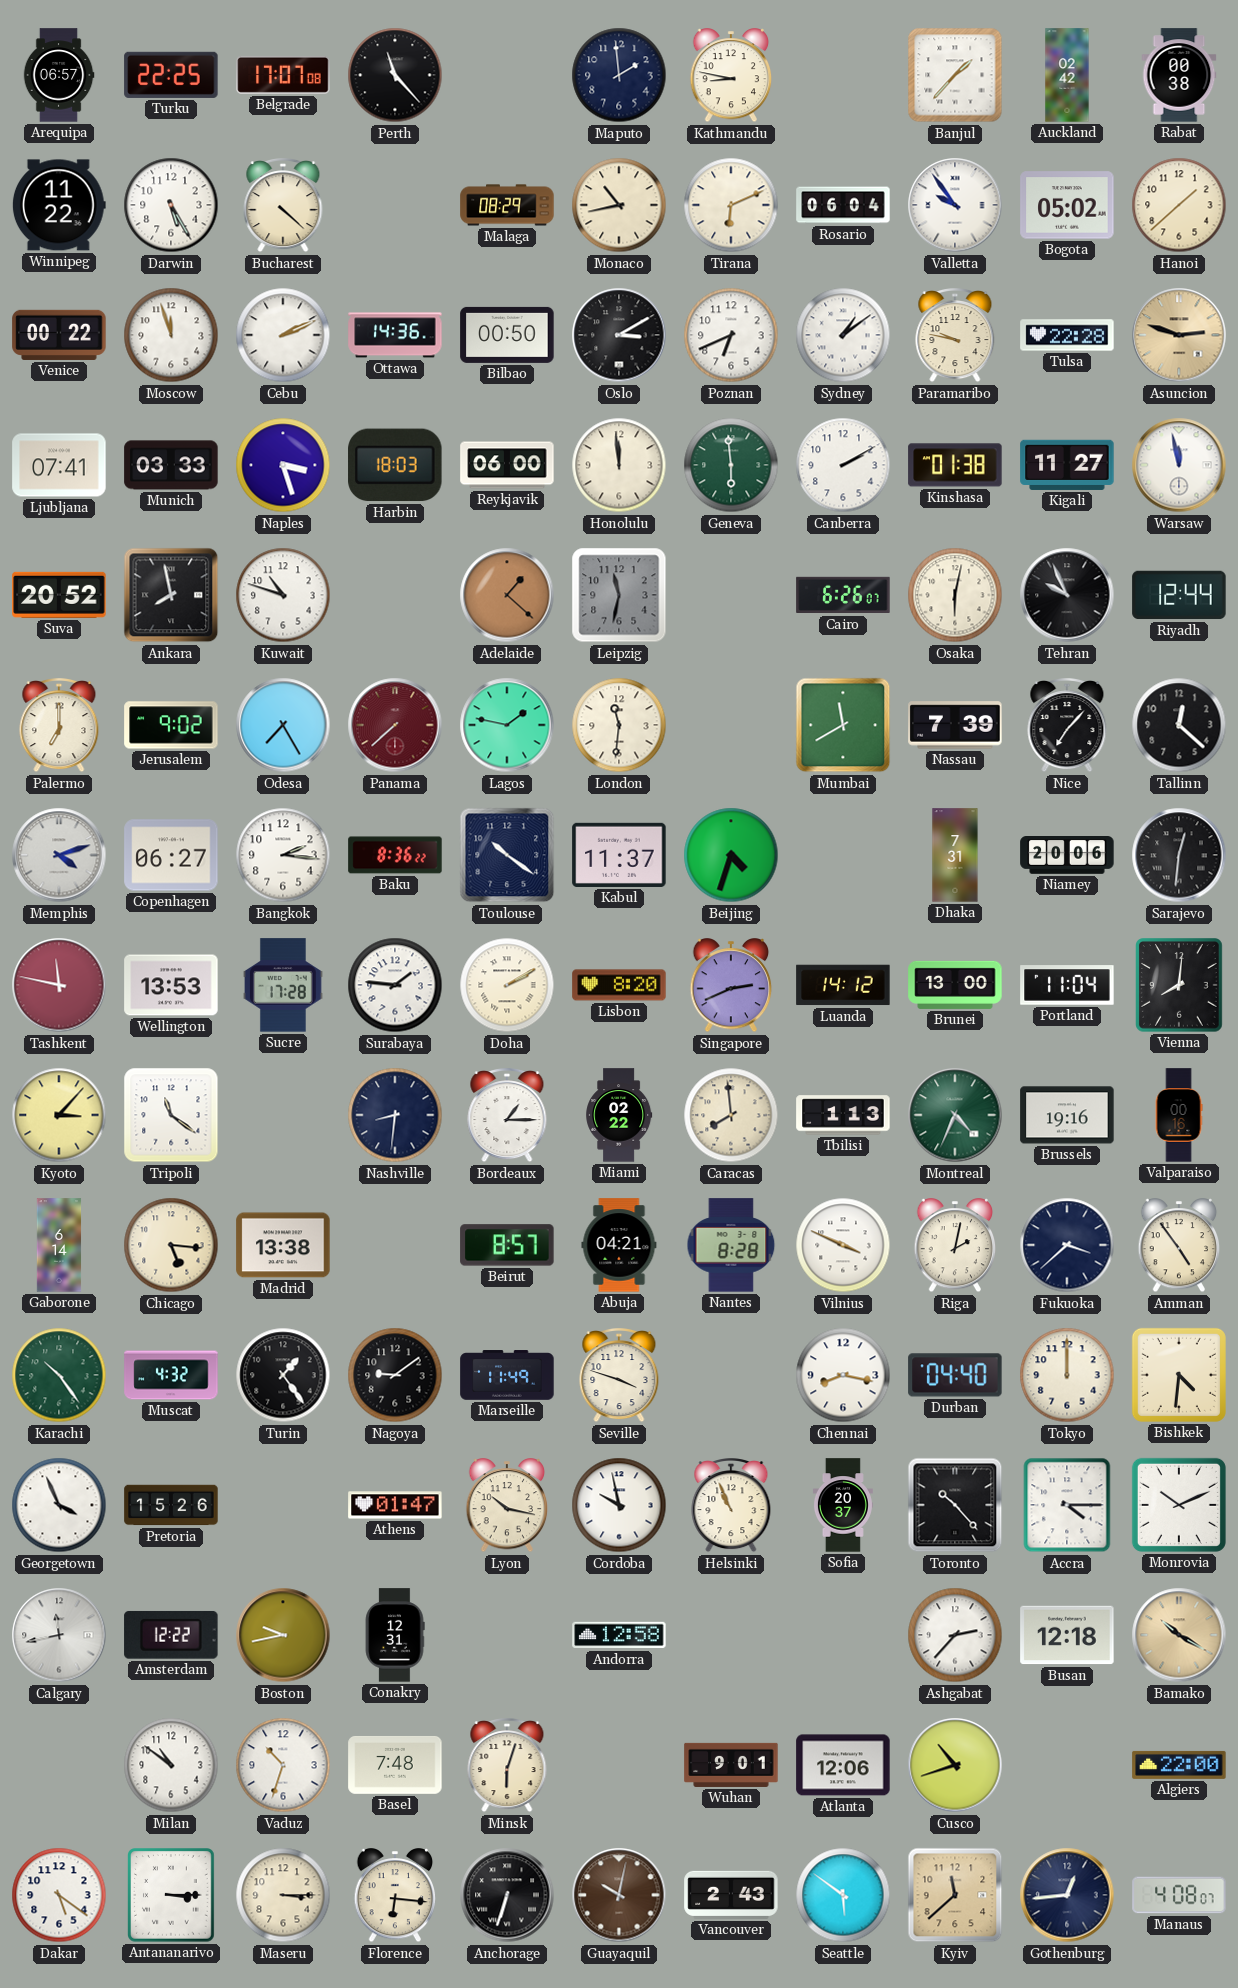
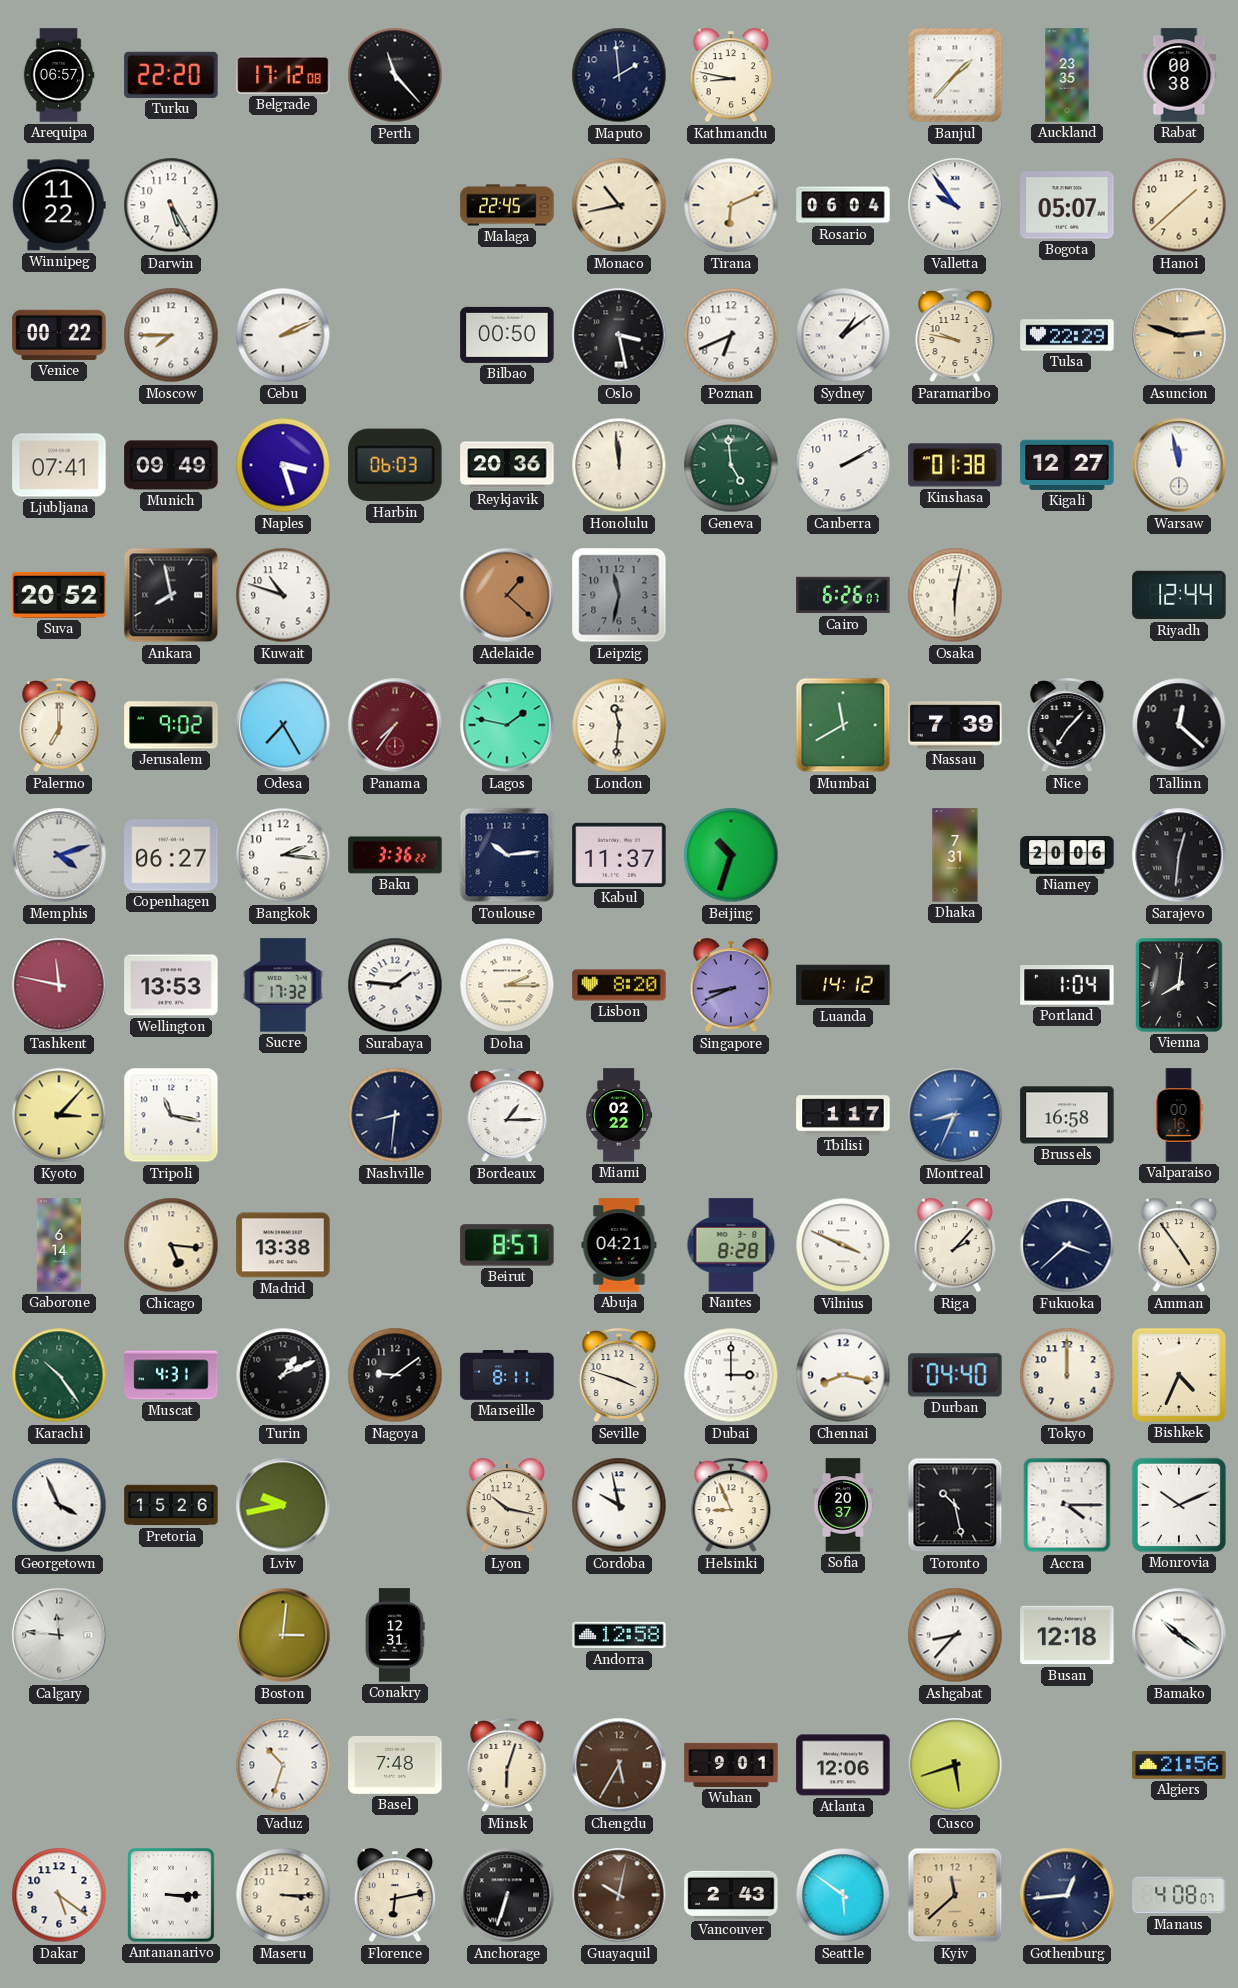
Turku: 22:25 -> 22:20
Belgrade: 17:07 -> 17:12
Auckland: 02:42 -> 23:35
Bucharest: 4:22 -> none
Malaga: 08:29 -> 22:45
Bogota: 05:02 -> 05:07
Moscow: 11:57 -> 7:45
Ottawa: 14:36 -> none
Oslo: 3:10 -> 3:28
Tulsa: 22:28 -> 22:29
Munich: 03:33 -> 09:49
Harbin: 18:03 -> 06:03
Reykjavik: 06:00 -> 20:36
Geneva: 5:59 -> 4:59
Kigali: 11:27 -> 12:27
Tehran: 9:56 -> none
Panama: 7:38 -> 7:36
Baku: 8:36 -> 3:36
Toulouse: 10:21 -> 10:14
Beijing: 4:33 -> 10:33
Sucre: 17:28 -> 17:32
Doha: 2:10 -> 2:15
Singapore: 2:41 -> 8:41
Brunei: 13:00 -> none
Portland: 11:04 -> 1:04
Tripoli: 11:21 -> 11:17
Caracas: 7:59 -> none
Tbilisi: 1:13 -> 1:17
Montreal: 4:34 -> 8:34
Montreal dial: green -> blue
Brussels: 19:16 -> 16:58
Riga: 2:02 -> 2:07
Muscat: 4:32 -> 4:31
Turin: 1:24 -> 1:11
Marseille: 11:49 -> 8:11
Dubai: none -> 3:00
Bishkek: 4:31 -> 4:34
Lviv: none -> 9:43
Athens: 01:47 -> none
Helsinki: 10:56 -> 8:56
Toronto: 10:23 -> 10:28
Calgary: 11:43 -> 11:46
Amsterdam: 12:22 -> none
Boston: 9:43 -> 3:01
Ashgabat: 2:37 -> 8:37
Bamako: 10:20 -> 10:21
Bamako dial: champagne -> white
Milan: 10:51 -> none
Chengdu: none -> 5:35
Cusco: 10:42 -> 5:42
Algiers: 22:00 -> 21:56
Florence: 6:16 -> 6:13
